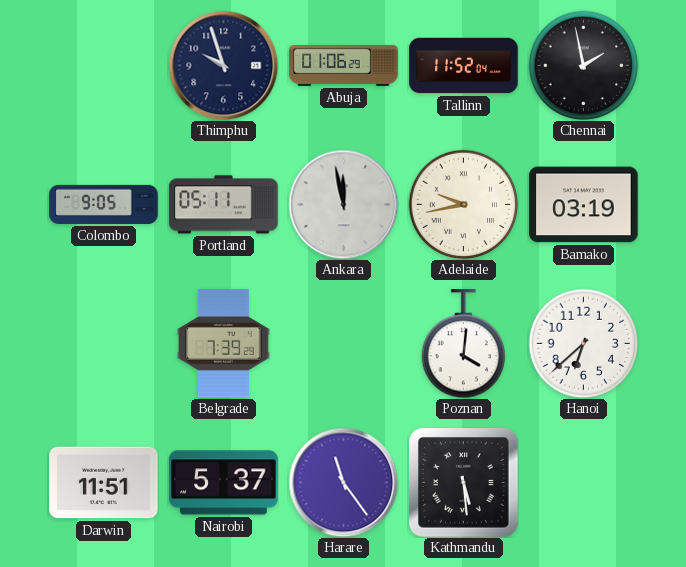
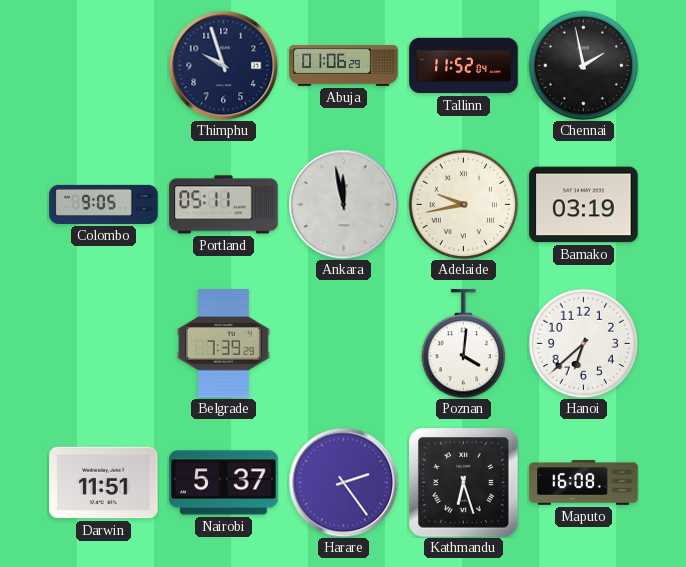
Harare: 11:24 -> 2:24
Kathmandu: 5:29 -> 6:27
Maputo: none -> 16:08
